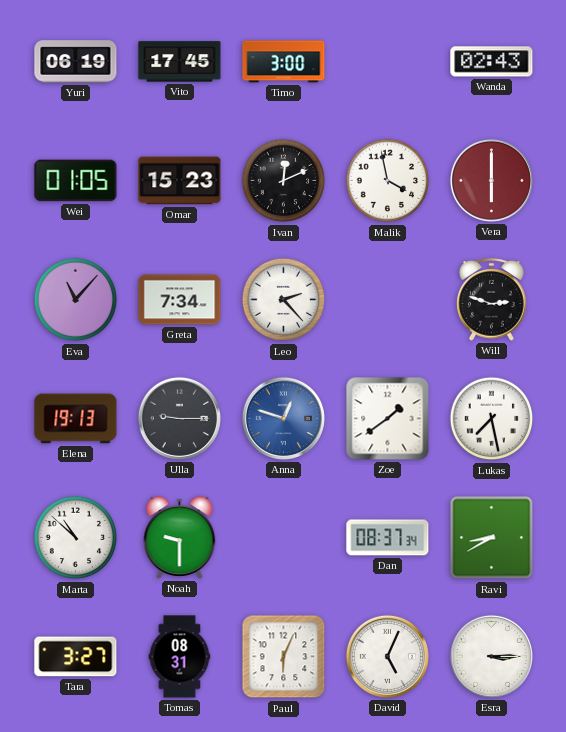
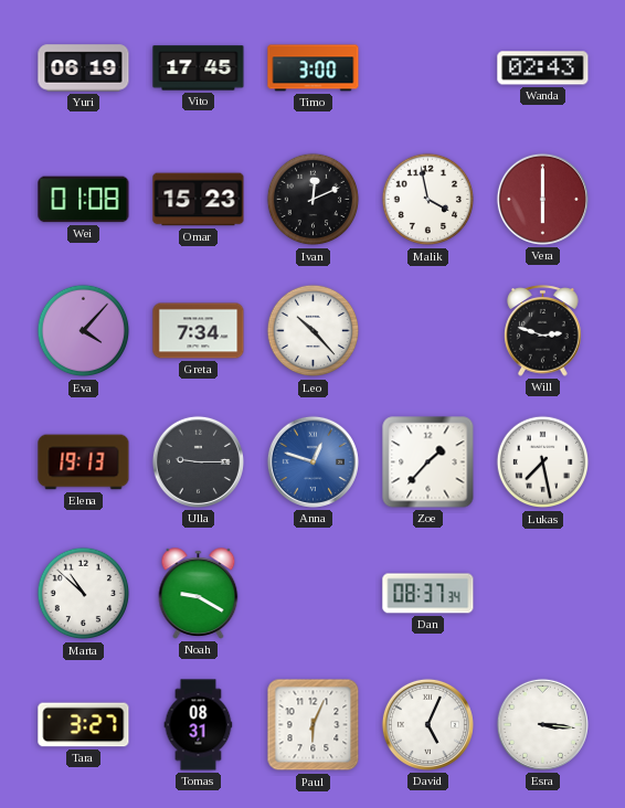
Wei: 01:05 -> 01:08
Eva: 11:07 -> 4:07
Leo: 2:23 -> 10:23
Zoe: 1:39 -> 1:37
Noah: 9:30 -> 9:20
Ravi: 8:40 -> none
Esra: 3:15 -> 3:16
